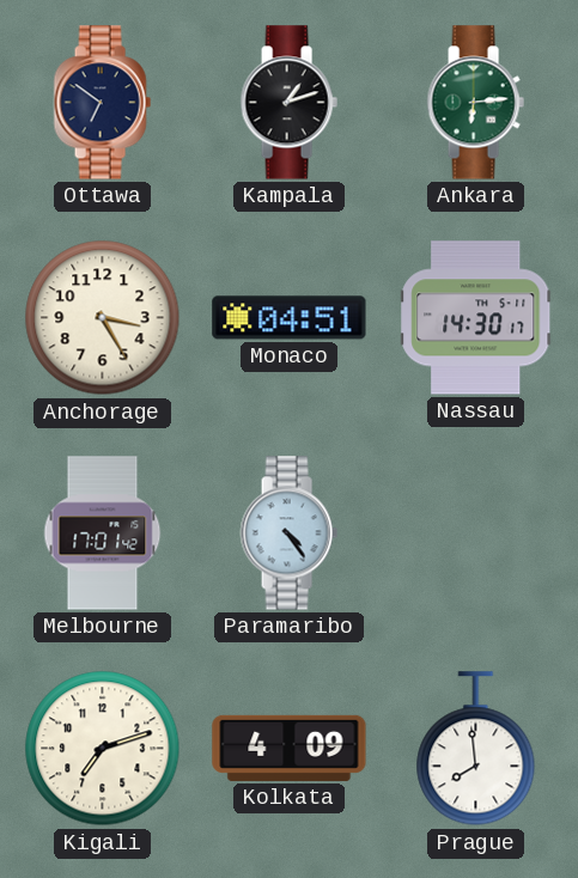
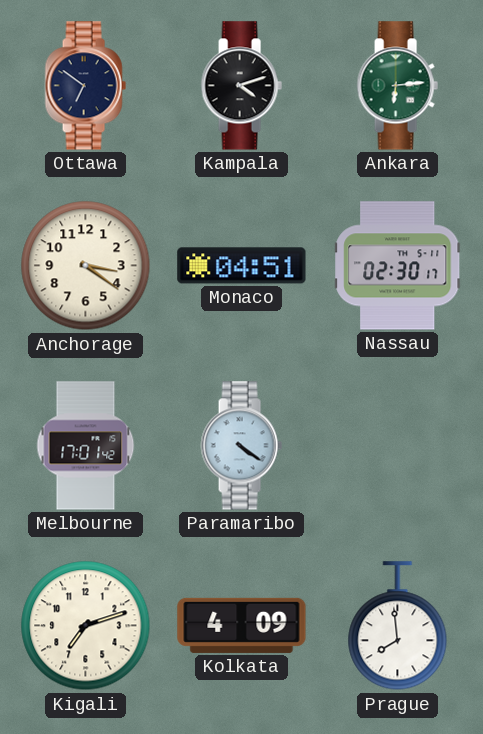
Kampala: 1:12 -> 4:12
Anchorage: 3:25 -> 3:21
Nassau: 14:30 -> 02:30
Paramaribo: 4:24 -> 4:21
